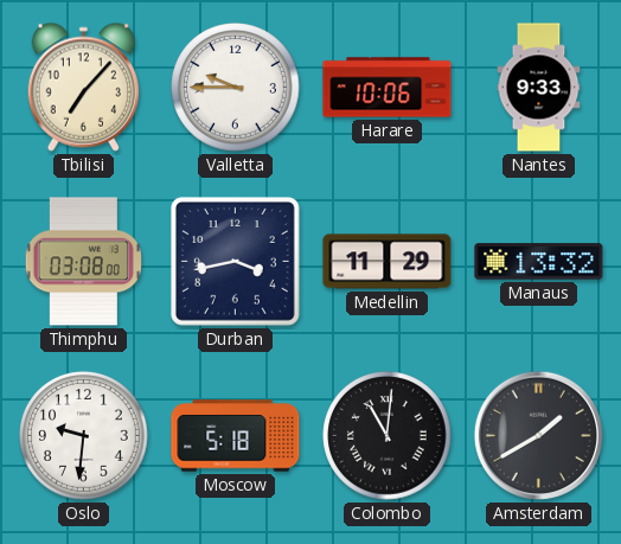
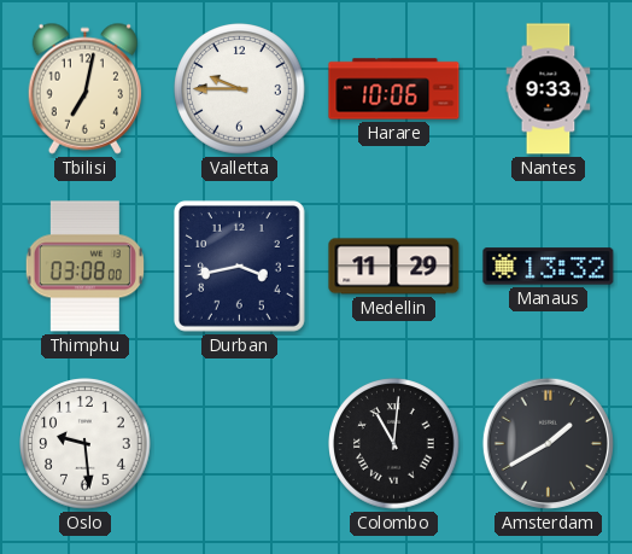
Tbilisi: 7:07 -> 7:02
Oslo: 9:31 -> 9:29
Moscow: 5:18 -> none
